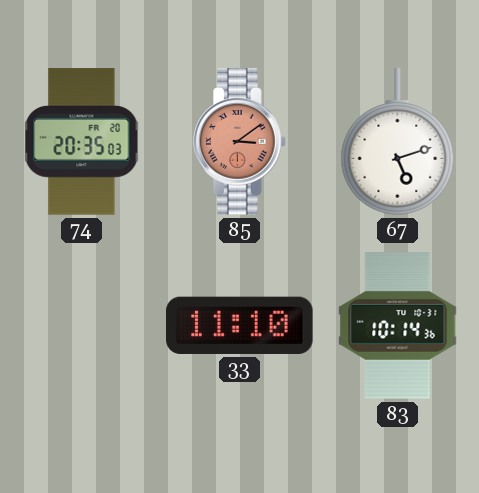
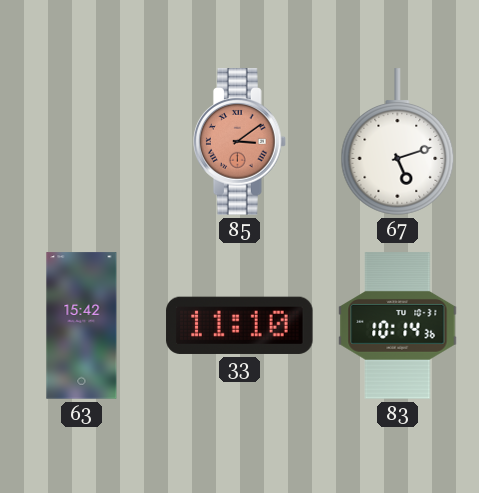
74: 20:35 -> none
63: none -> 15:42
